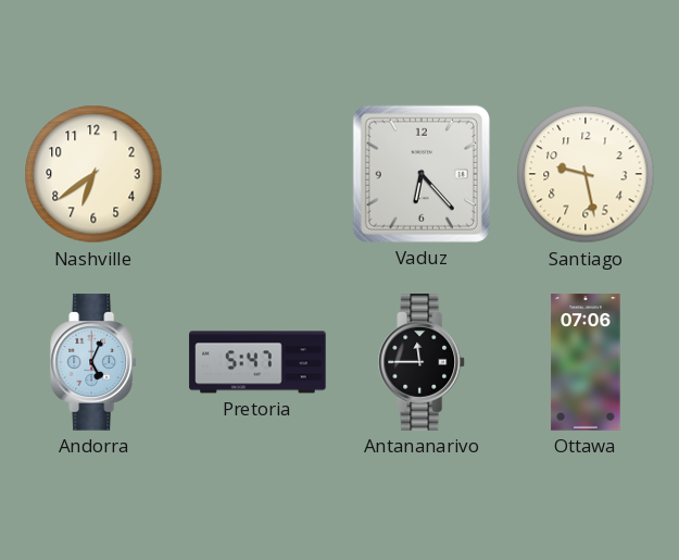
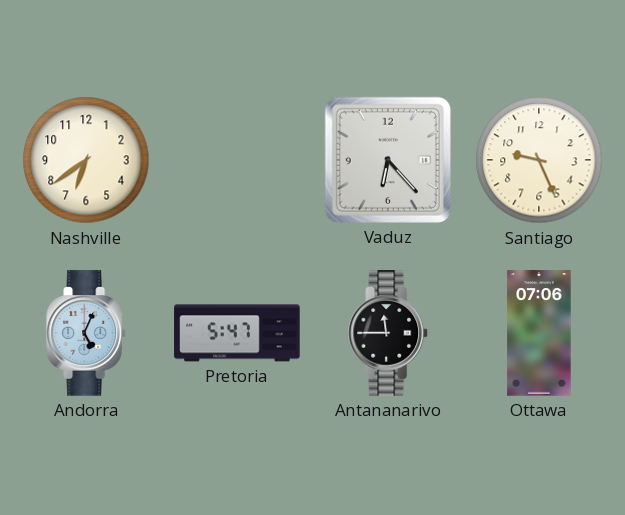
Santiago: 9:28 -> 9:26
